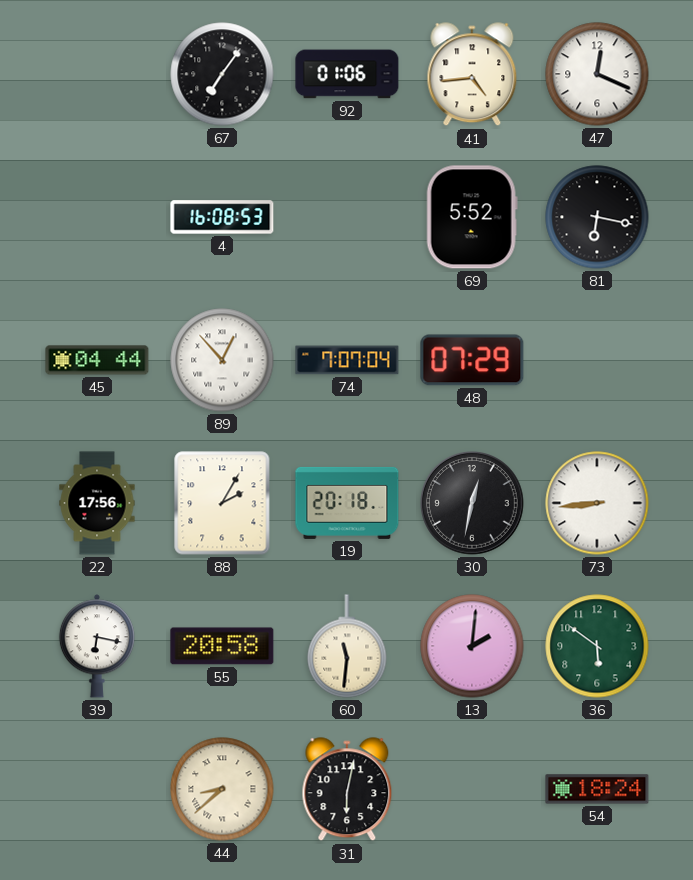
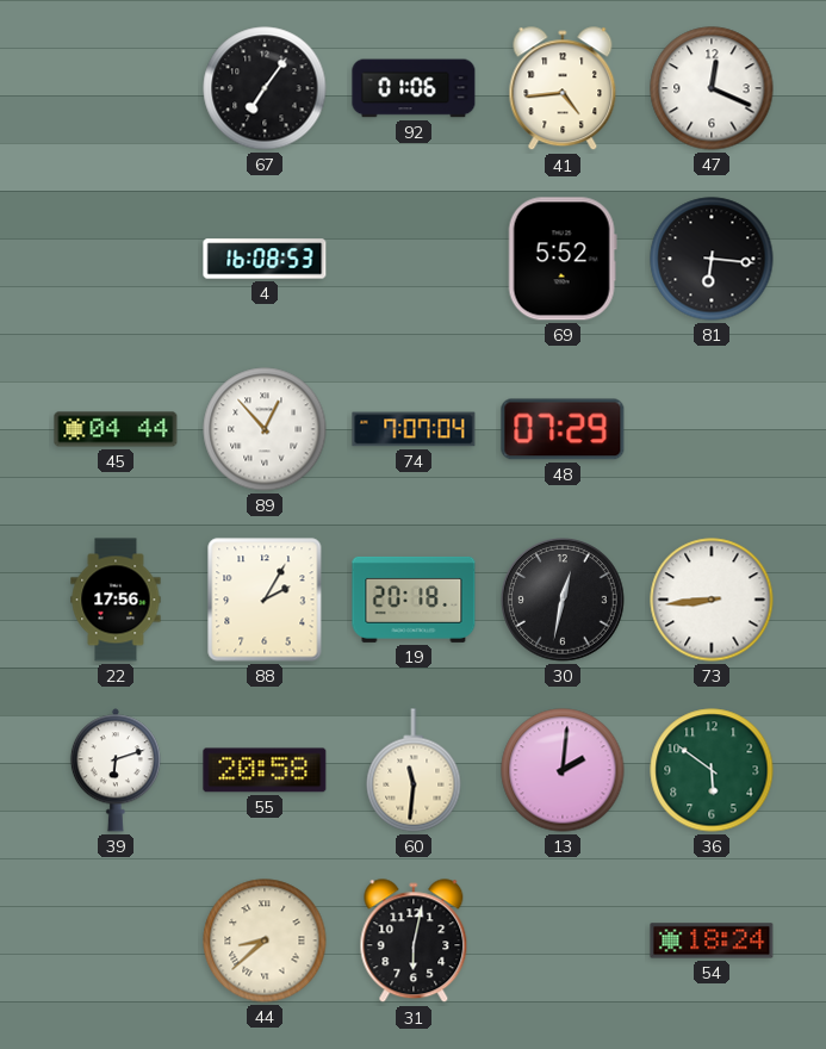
81: 6:17 -> 6:16
39: 6:17 -> 6:12
